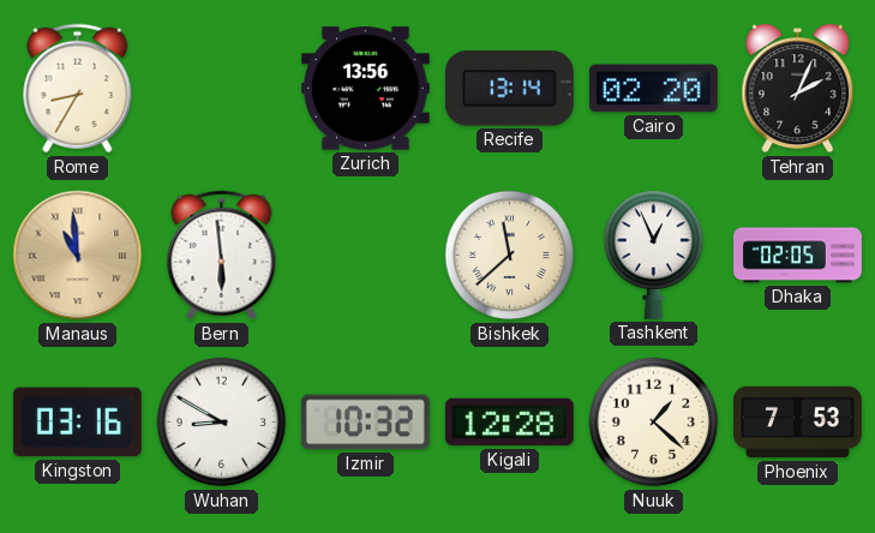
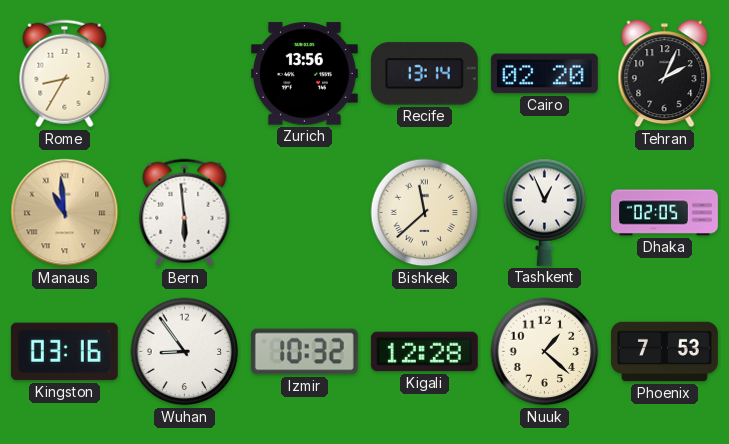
Wuhan: 8:50 -> 8:54
